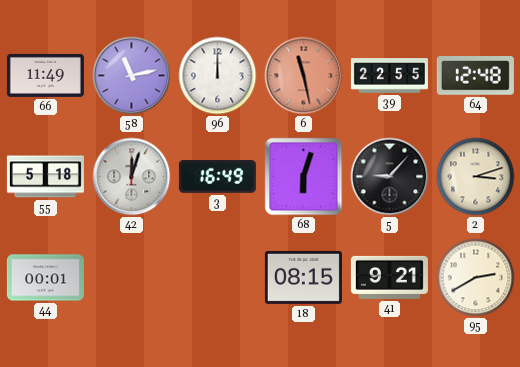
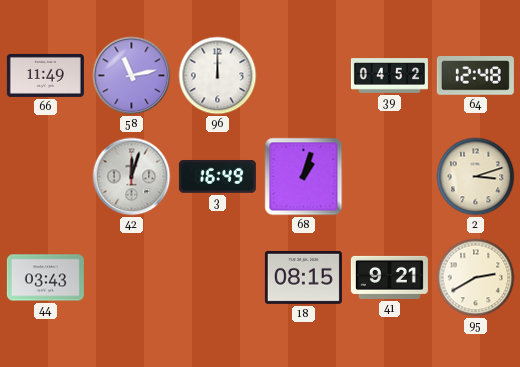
6: 11:28 -> none
39: 22:55 -> 04:52
55: 5:18 -> none
68: 6:03 -> 1:03
5: 9:07 -> none
44: 00:01 -> 03:43
